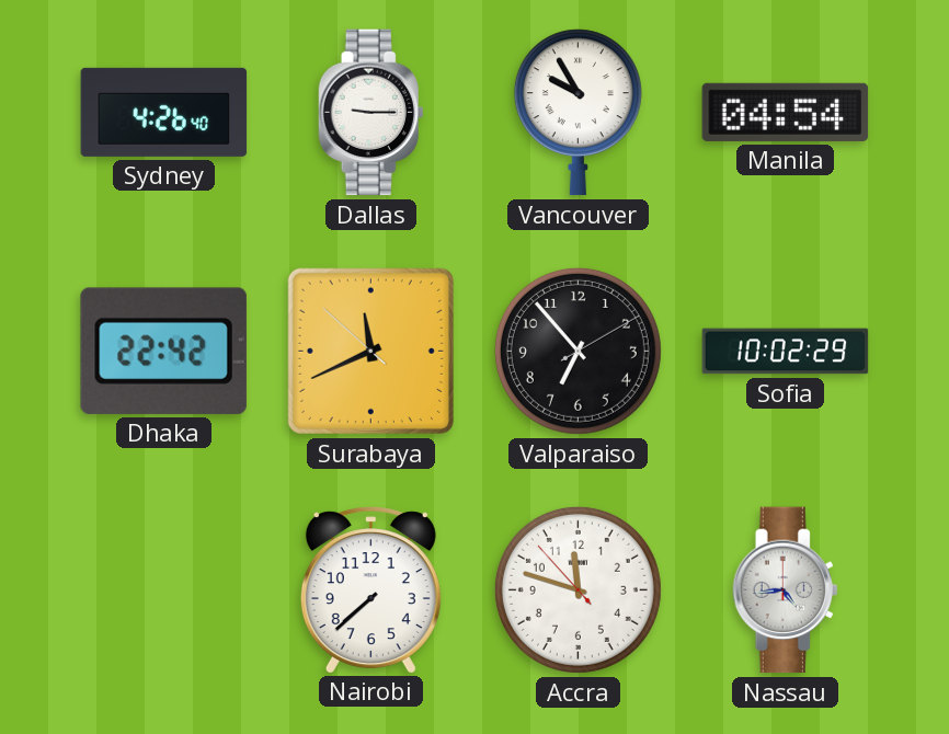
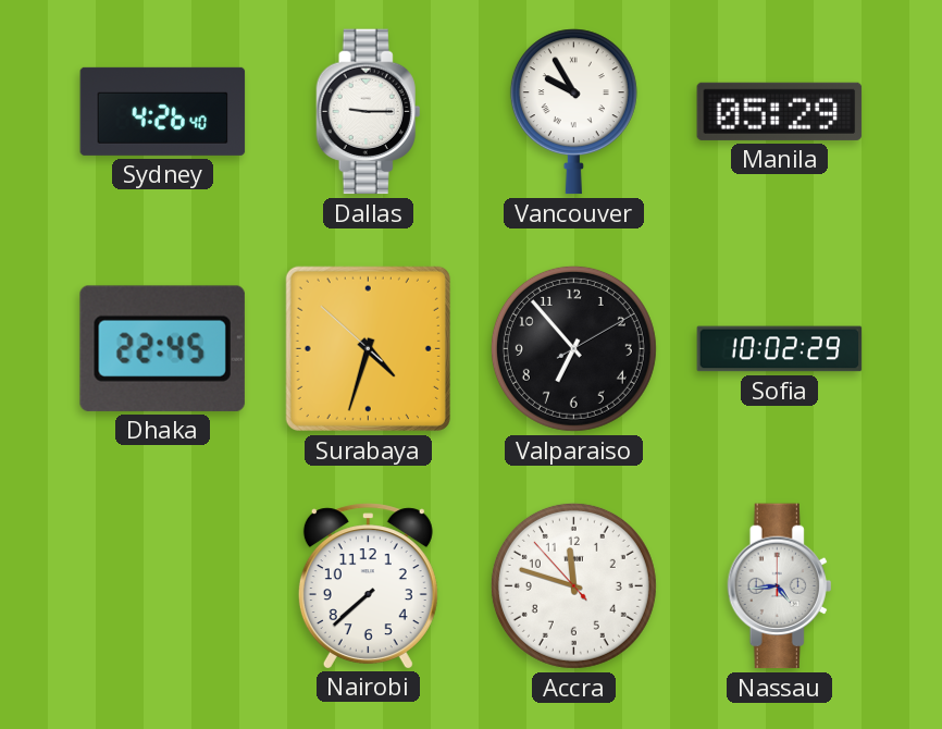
Manila: 04:54 -> 05:29
Dhaka: 22:42 -> 22:45
Surabaya: 11:40 -> 4:32
